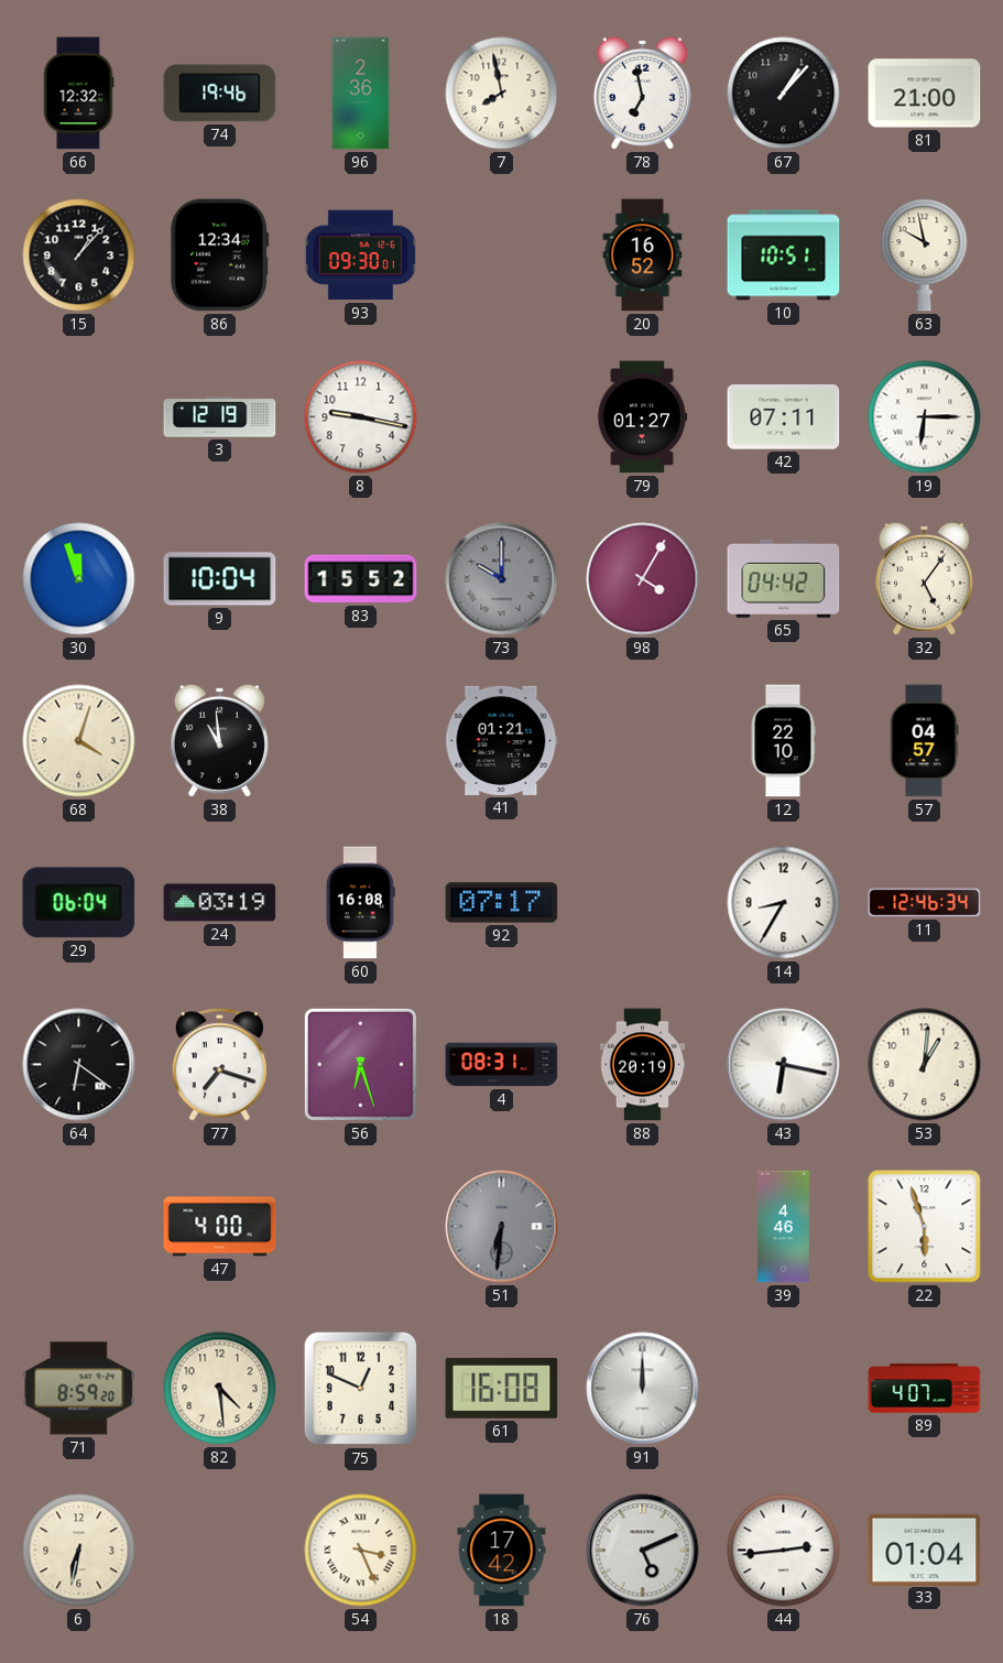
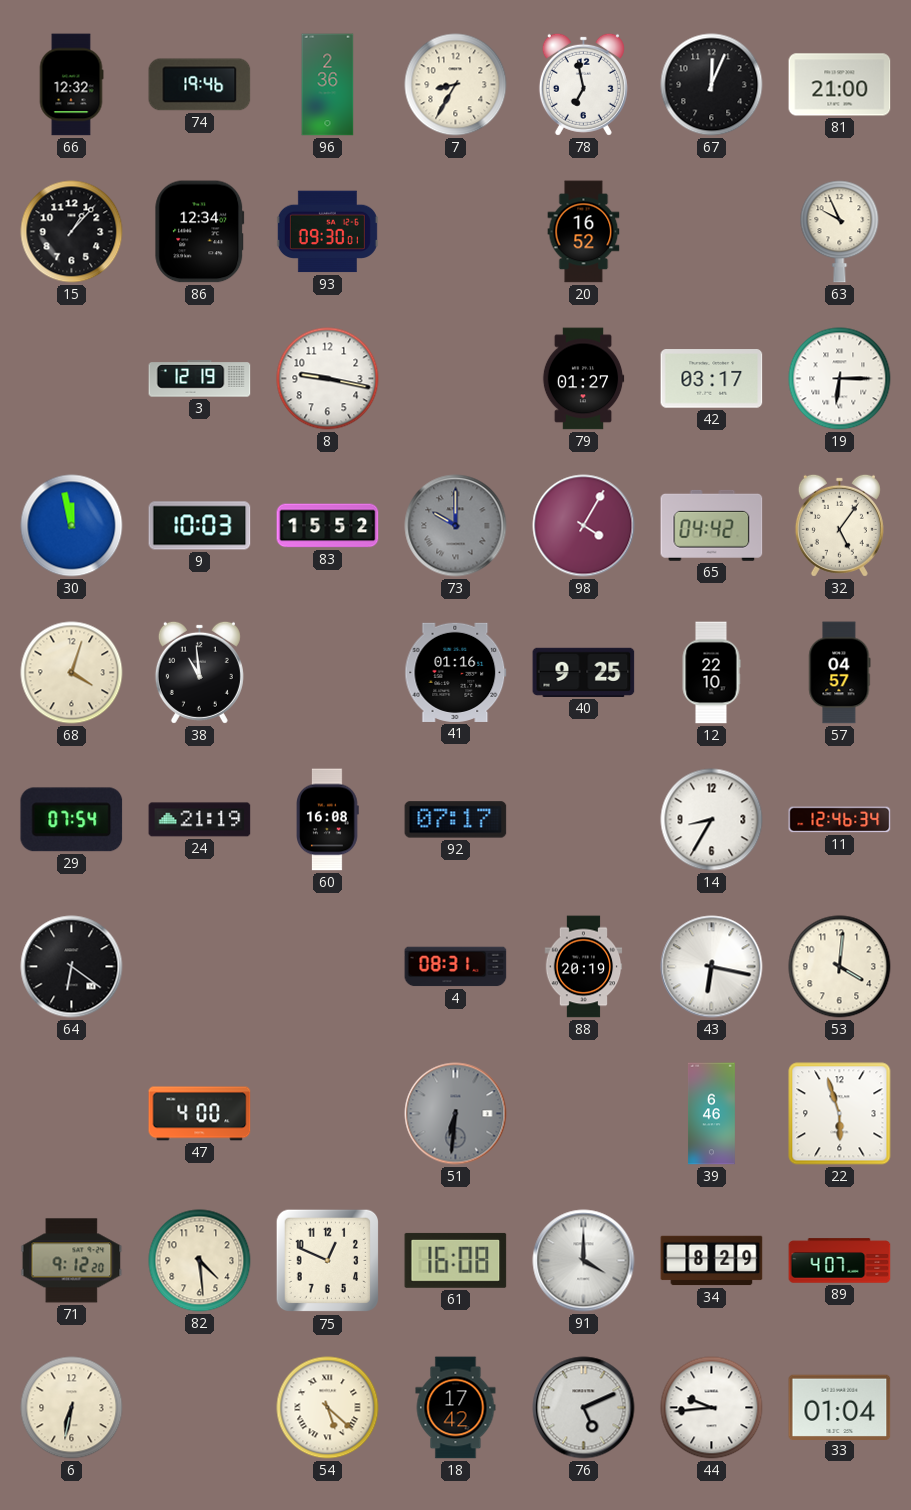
7: 7:58 -> 8:35
67: 1:07 -> 12:04
10: 10:51 -> none
63: 9:58 -> 9:56
42: 07:11 -> 03:17
30: 11:57 -> 11:58
9: 10:04 -> 10:03
41: 01:21 -> 01:16
40: none -> 9:25
29: 06:04 -> 07:54
24: 03:19 -> 21:19
77: 7:18 -> none
56: 6:27 -> none
53: 1:01 -> 4:01
39: 4:46 -> 6:46
71: 8:59 -> 9:12
91: 12:00 -> 4:00
34: none -> 8:29
54: 3:26 -> 5:22
44: 2:44 -> 9:44
